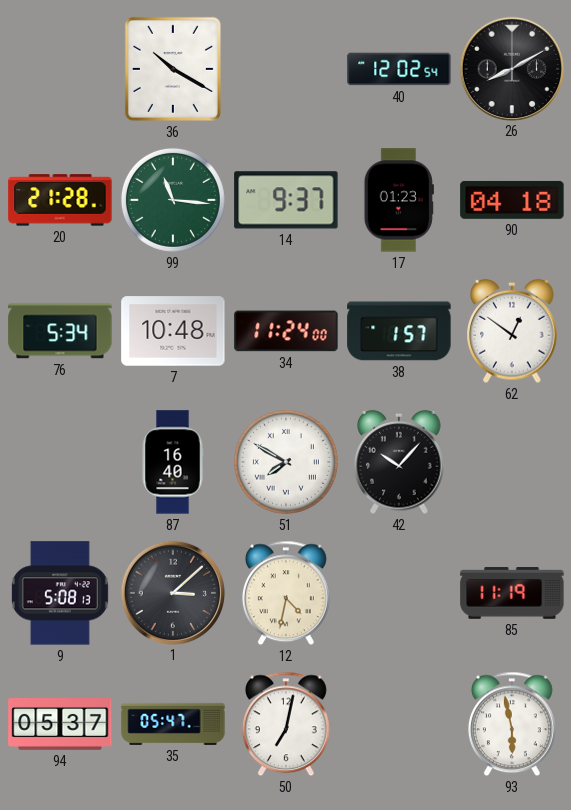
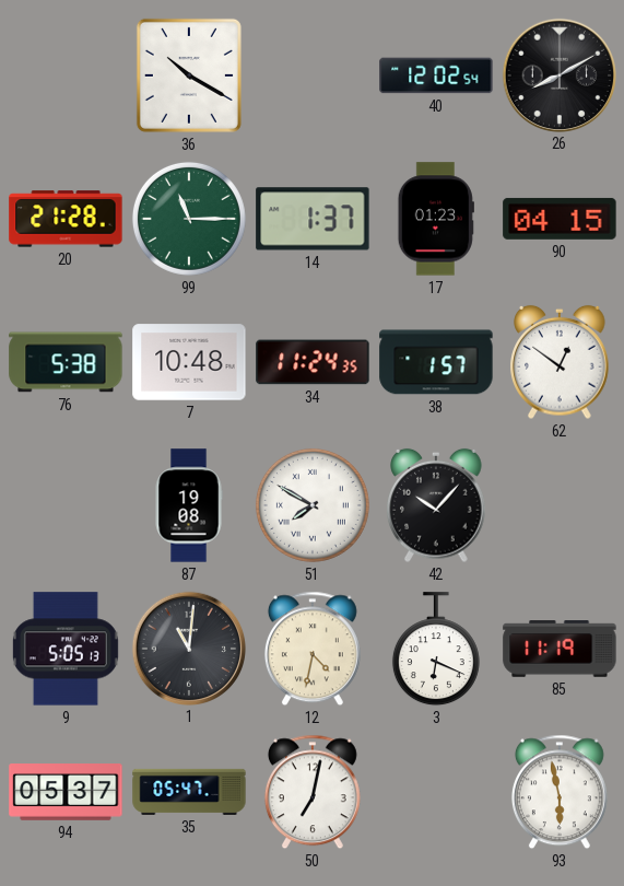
99: 11:16 -> 11:15
14: 9:37 -> 1:37
90: 04:18 -> 04:15
76: 5:34 -> 5:38
34: 11:24:00 -> 11:24:35
87: 16:40 -> 19:08
9: 5:08 -> 5:05
1: 3:08 -> 11:01
3: none -> 6:19
